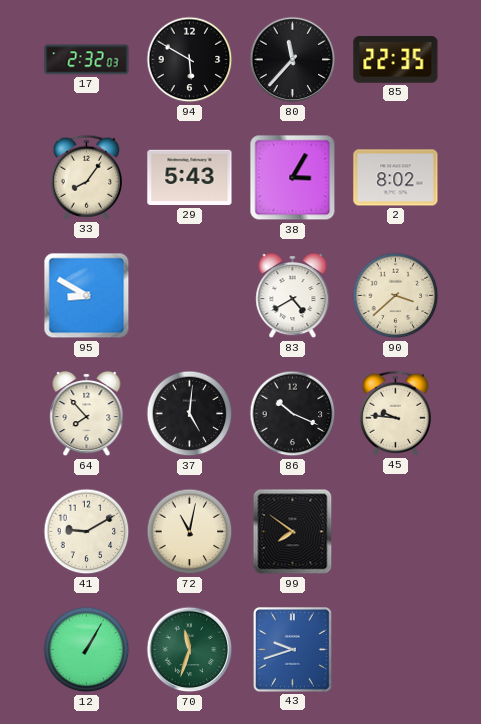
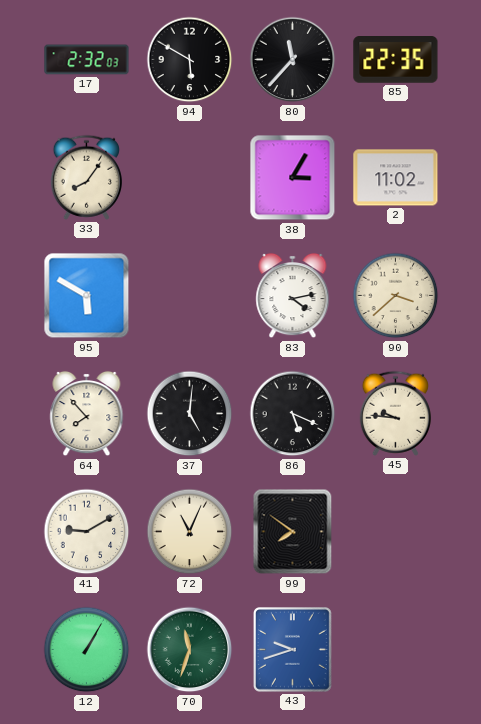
29: 5:43 -> none
2: 8:02 -> 11:02
95: 8:50 -> 5:50
83: 4:40 -> 4:13
86: 10:19 -> 5:19
72: 11:02 -> 11:04
